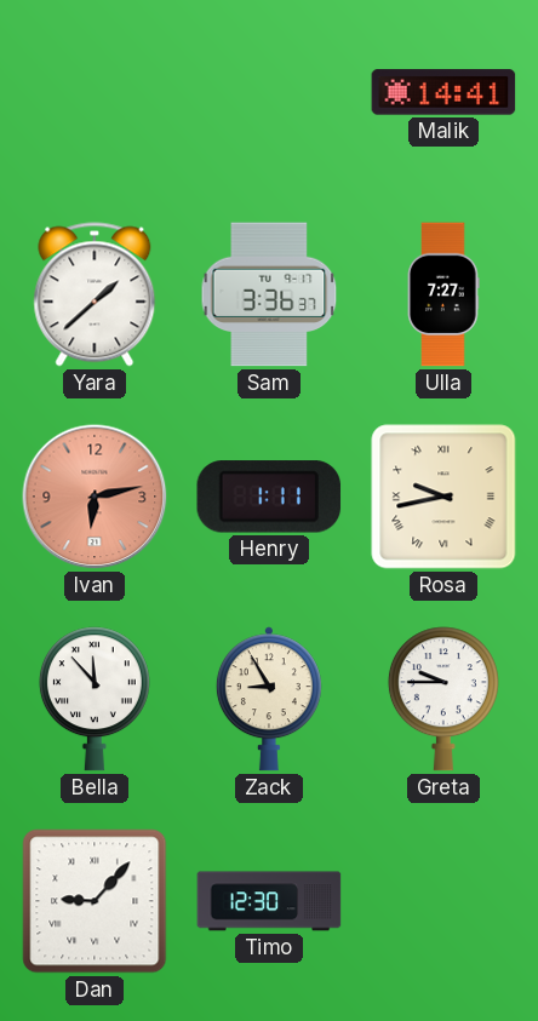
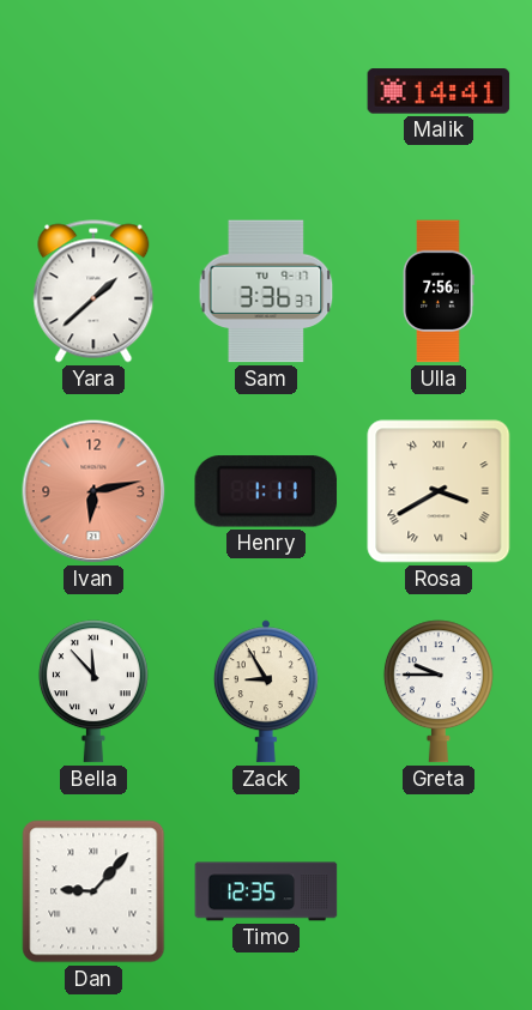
Ulla: 7:27 -> 7:56
Rosa: 9:43 -> 3:40
Timo: 12:30 -> 12:35
